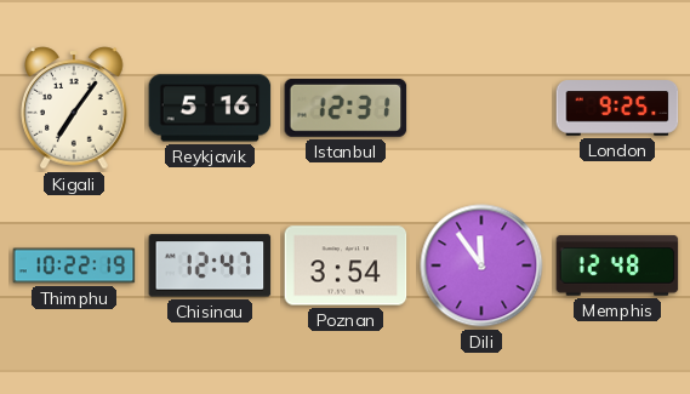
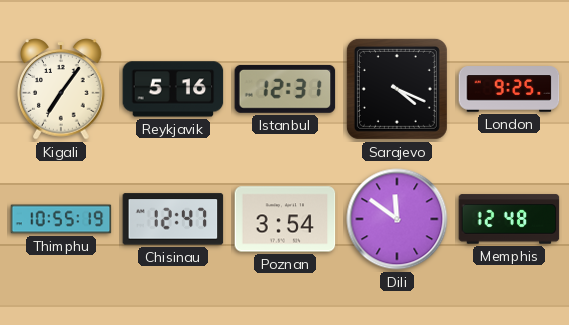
Sarajevo: none -> 4:19
Thimphu: 10:22 -> 10:55
Dili: 11:54 -> 11:51
